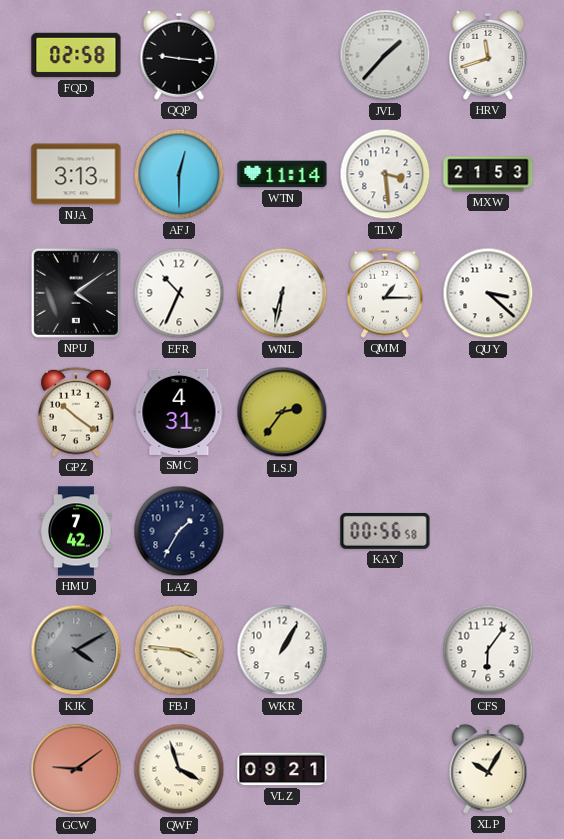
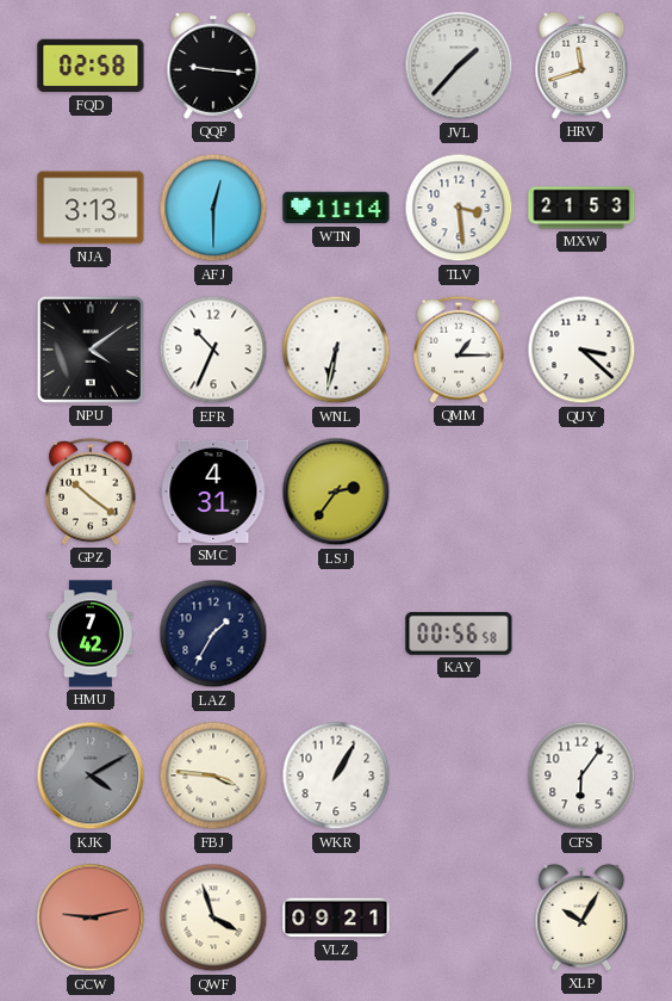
GCW: 9:09 -> 9:13
